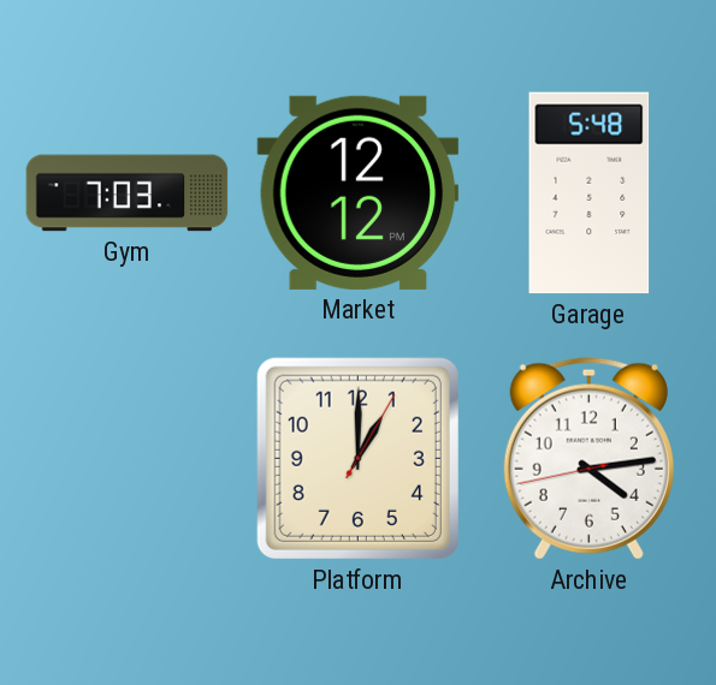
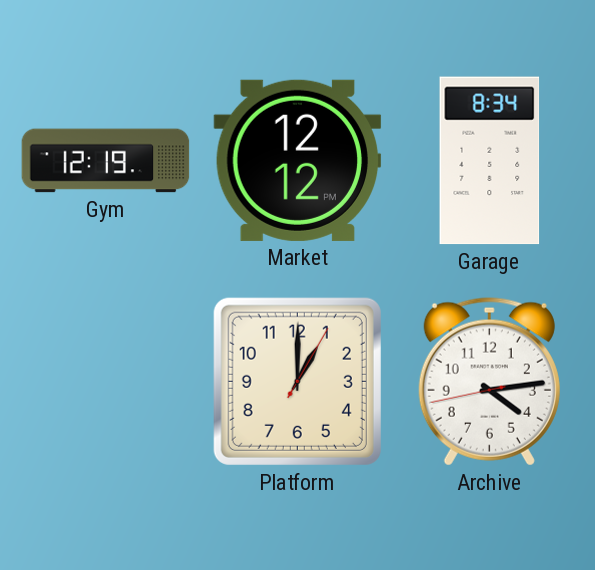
Gym: 7:03 -> 12:19
Garage: 5:48 -> 8:34
